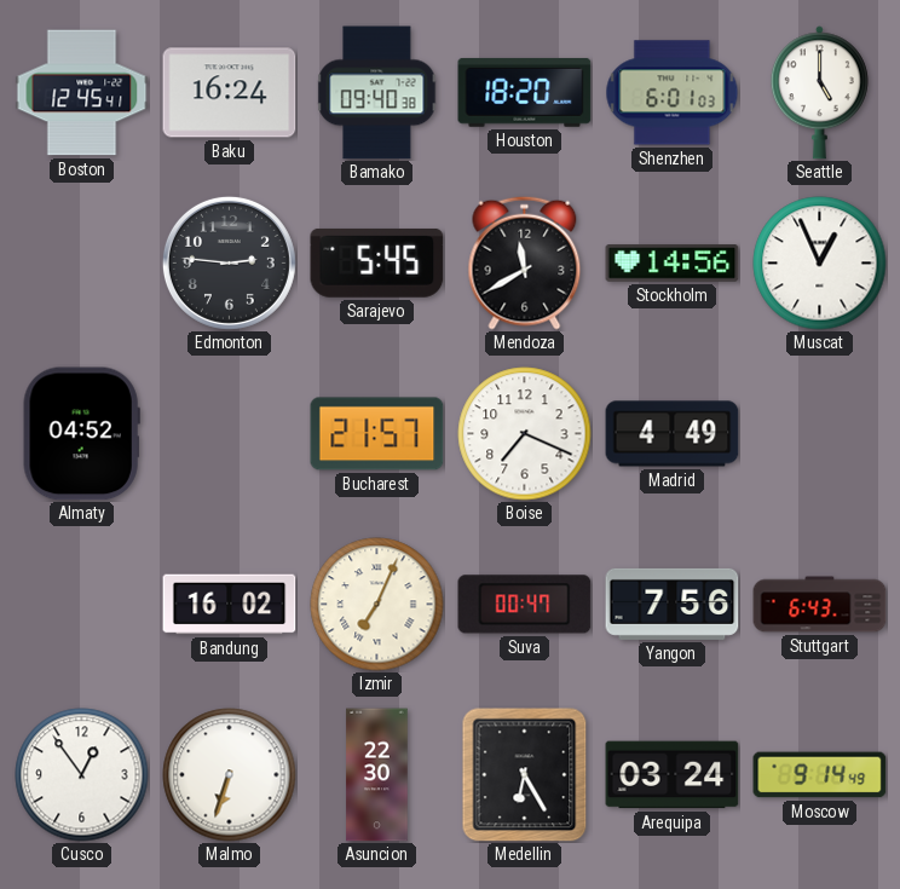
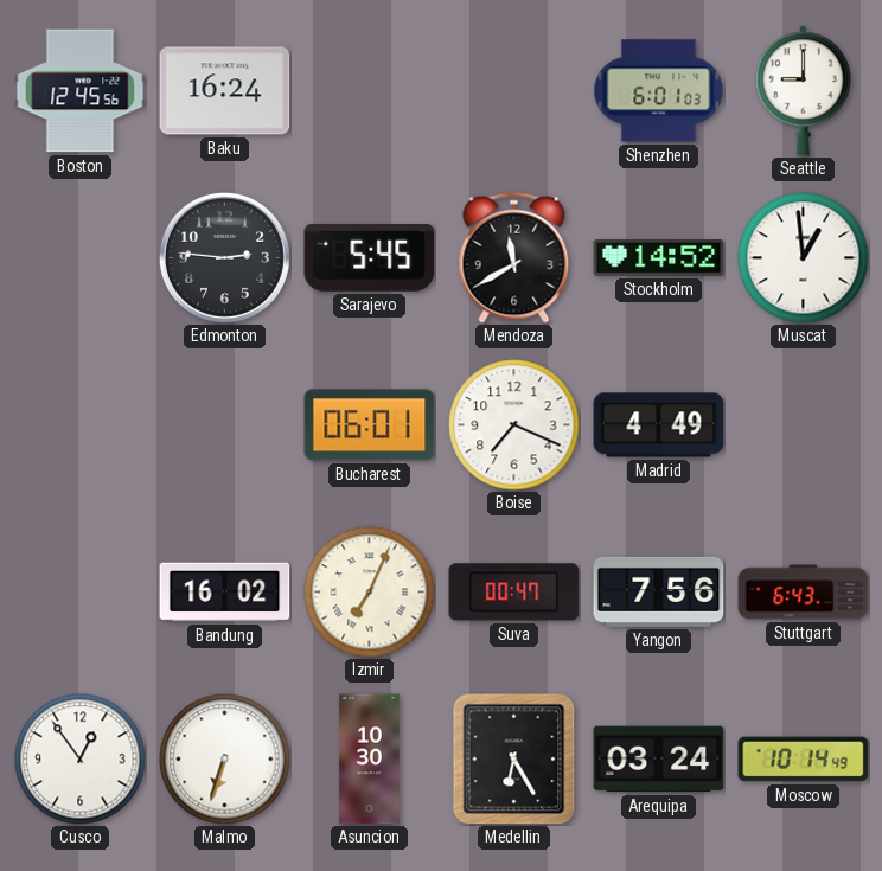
Boston: 12:45:41 -> 12:45:56
Bamako: 09:40 -> none
Houston: 18:20 -> none
Seattle: 5:00 -> 9:00
Stockholm: 14:56 -> 14:52
Muscat: 12:56 -> 12:59
Almaty: 04:52 -> none
Bucharest: 21:57 -> 06:01
Asuncion: 22:30 -> 10:30
Moscow: 9:14 -> 10:14
